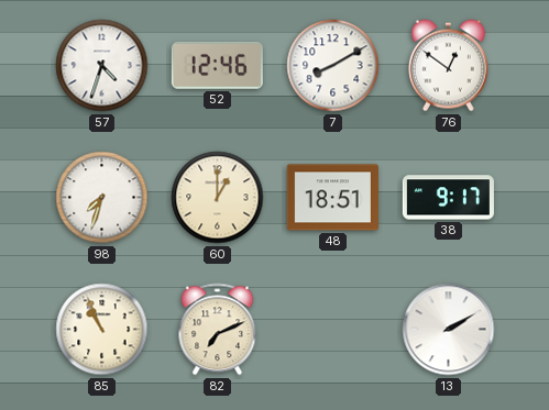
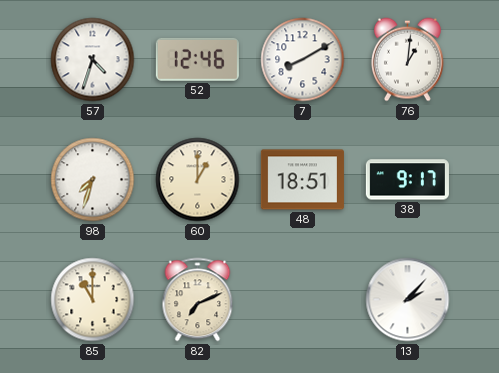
76: 12:51 -> 1:01
85: 10:56 -> 11:00
13: 2:10 -> 2:07
